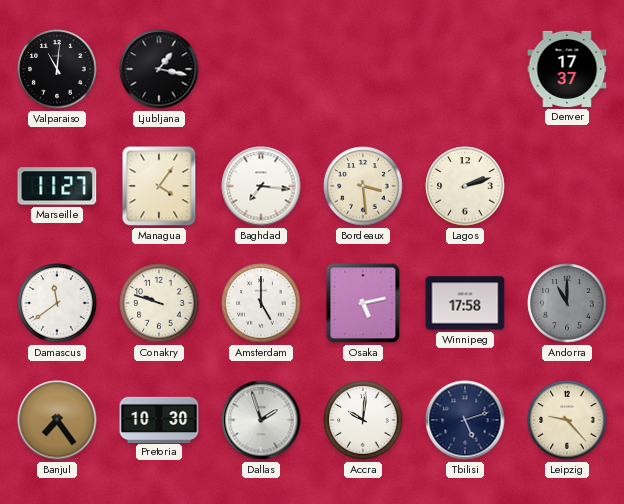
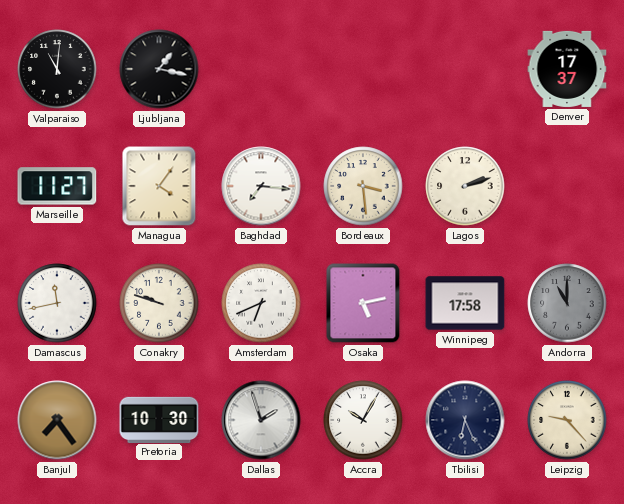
Damascus: 11:39 -> 11:43
Amsterdam: 5:00 -> 6:41
Accra: 10:01 -> 10:05
Tbilisi: 5:12 -> 6:26
